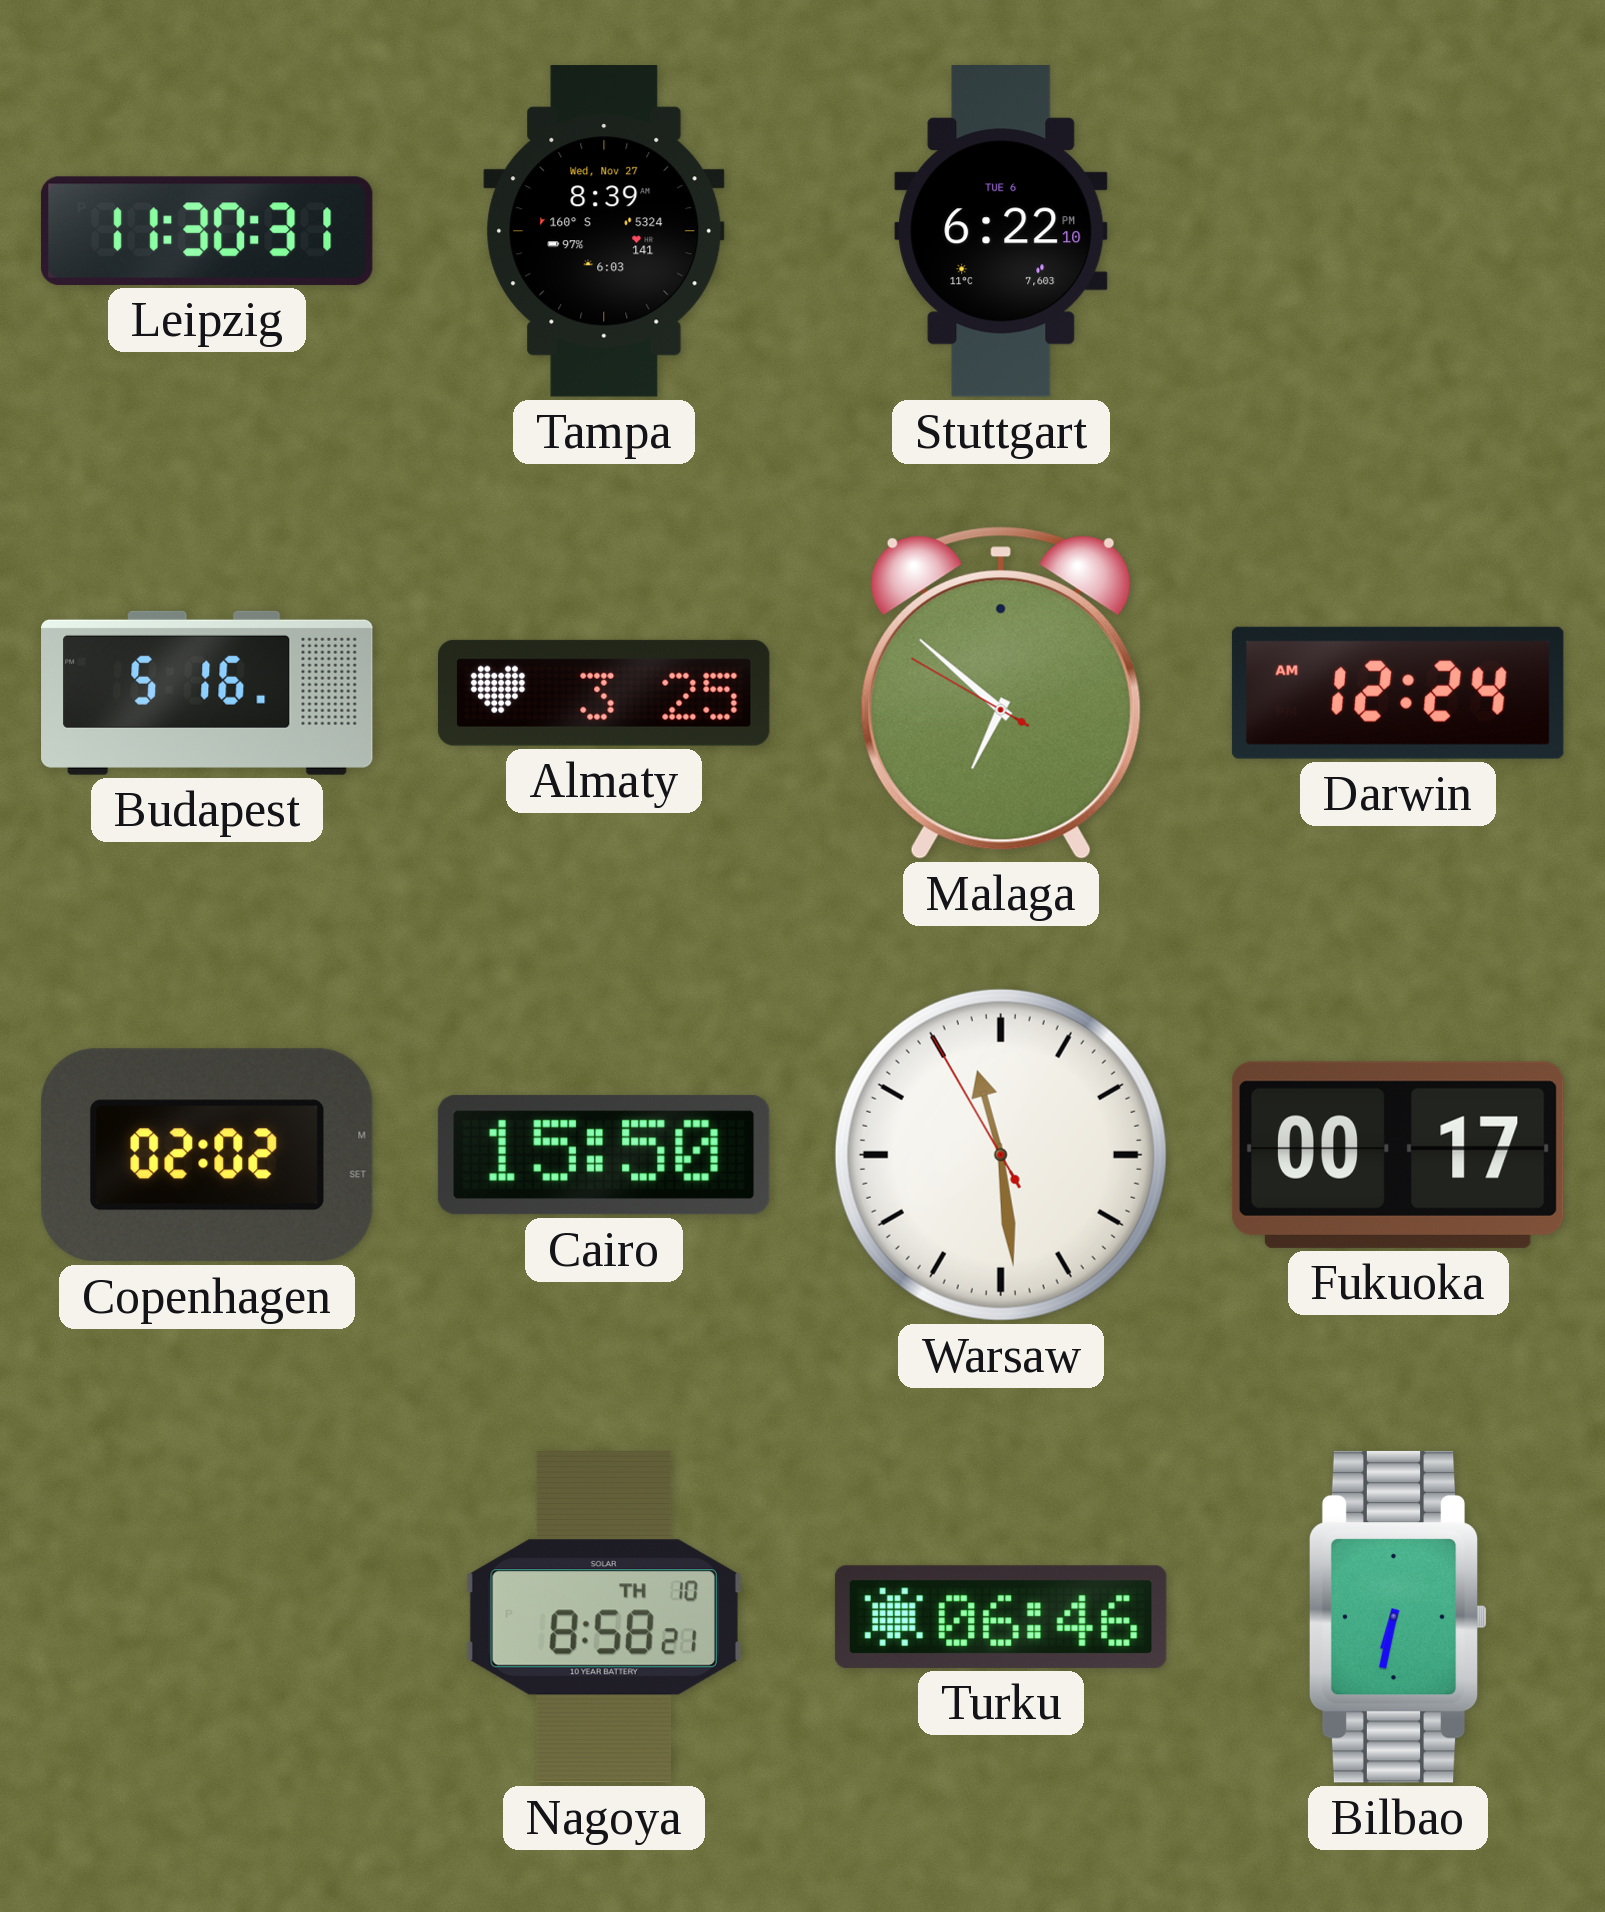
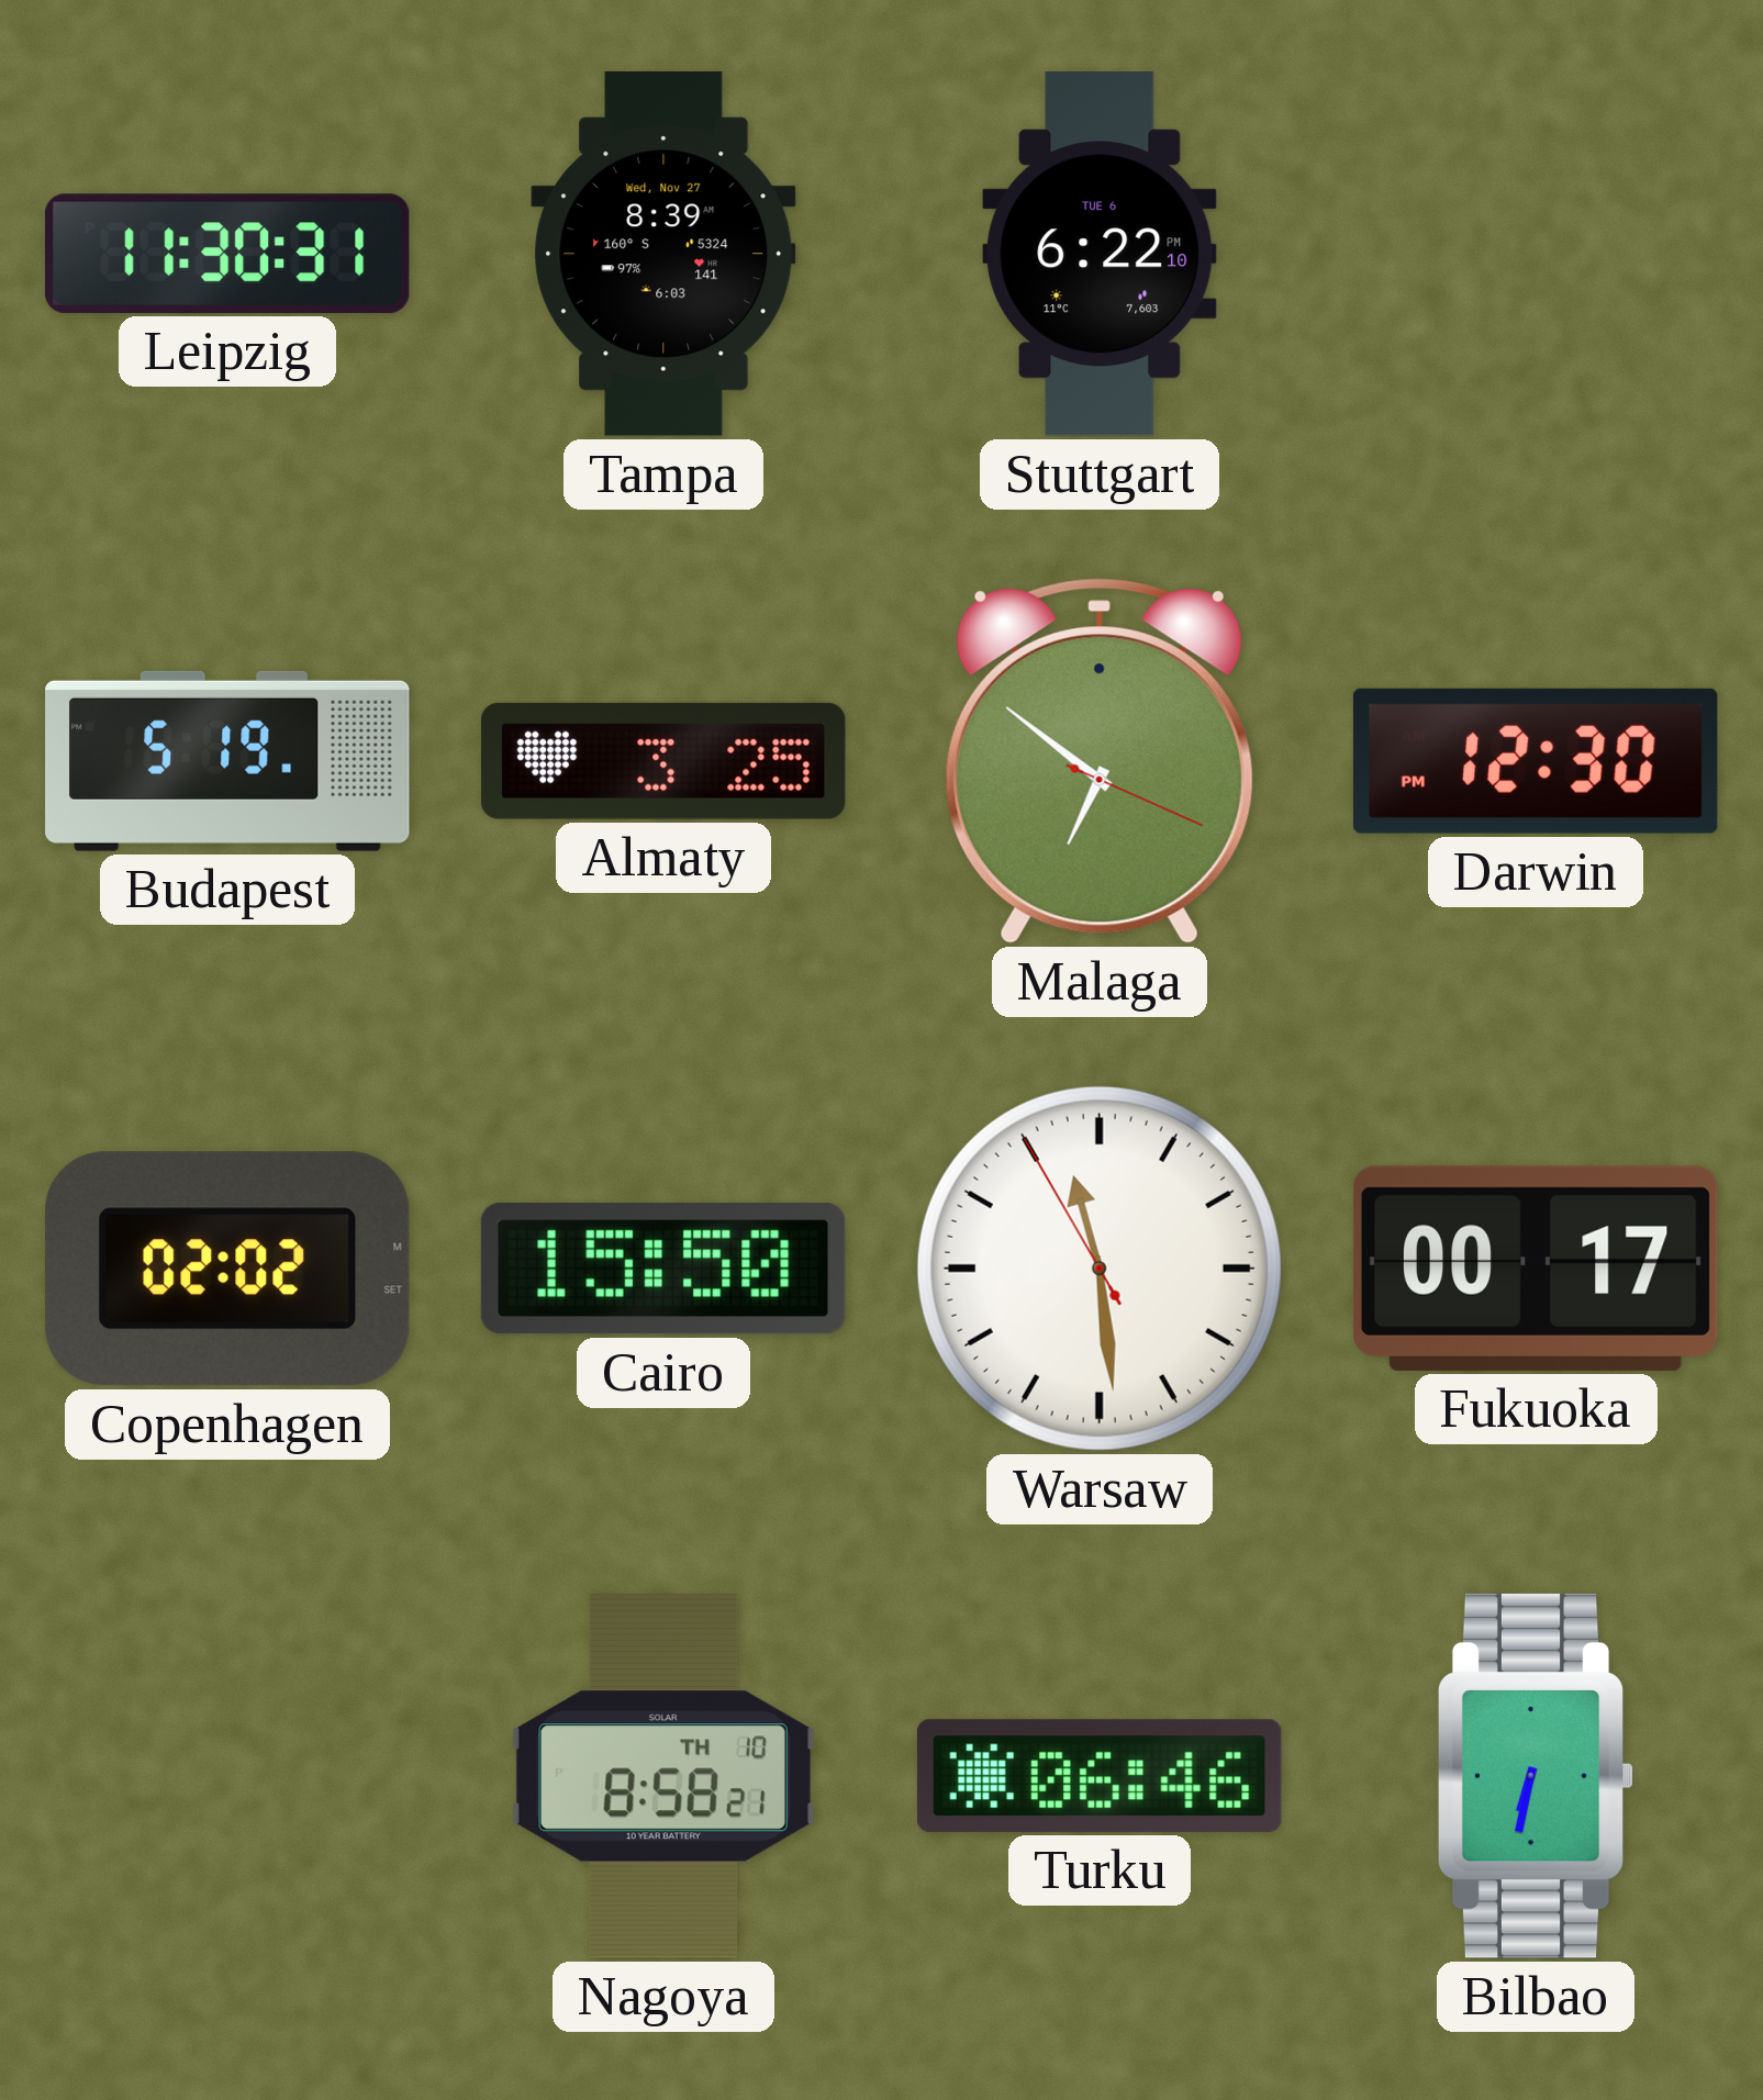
Budapest: 5:16 -> 5:19
Malaga: 6:51:50 -> 6:51:19
Darwin: 12:24 -> 12:30
